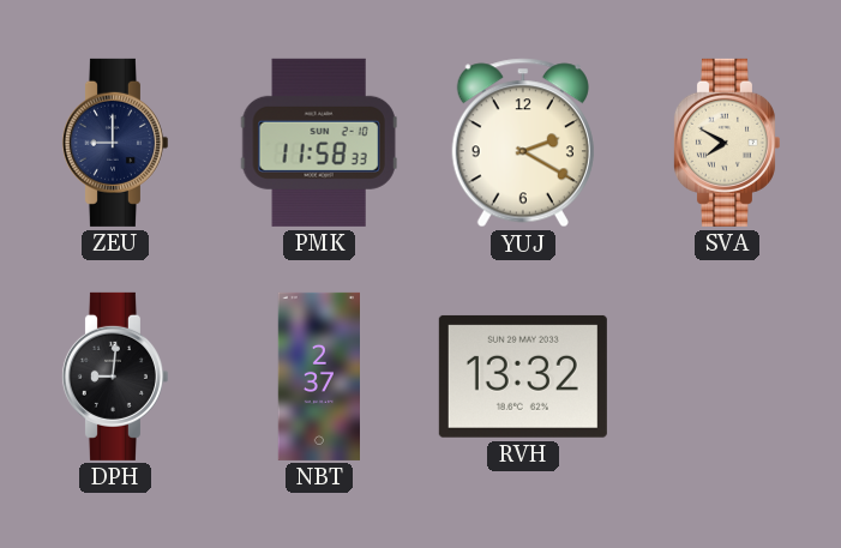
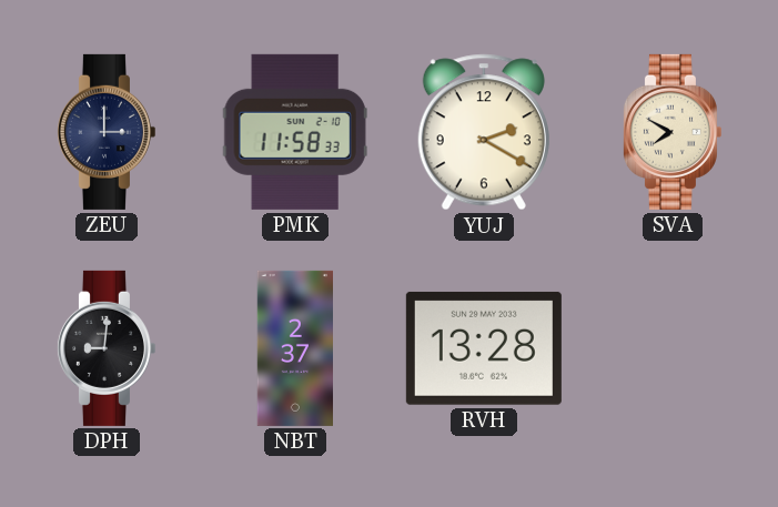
ZEU: 9:00 -> 3:00
RVH: 13:32 -> 13:28
